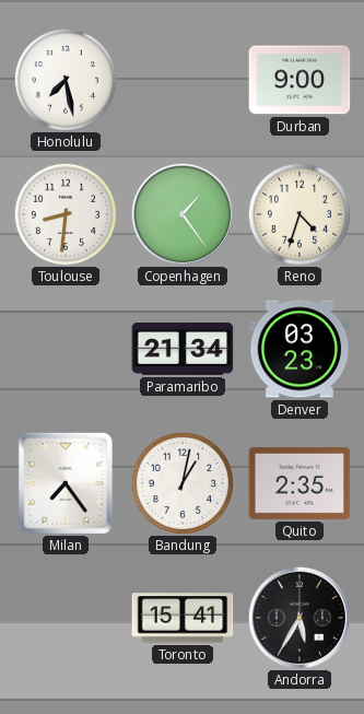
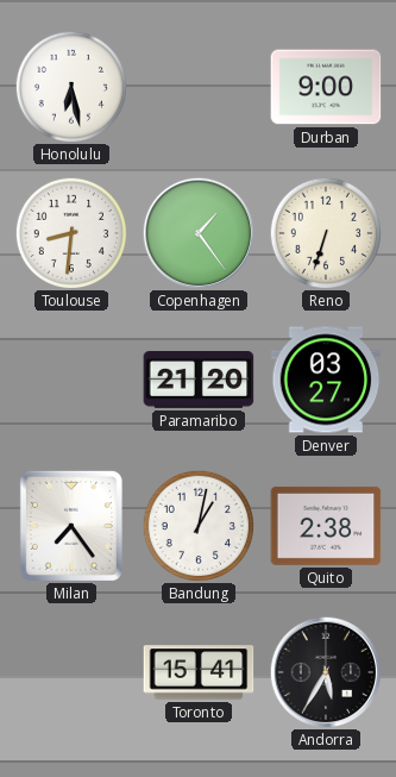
Honolulu: 7:28 -> 6:28
Reno: 4:33 -> 6:33
Paramaribo: 21:34 -> 21:20
Denver: 03:23 -> 03:27
Quito: 2:35 -> 2:38
